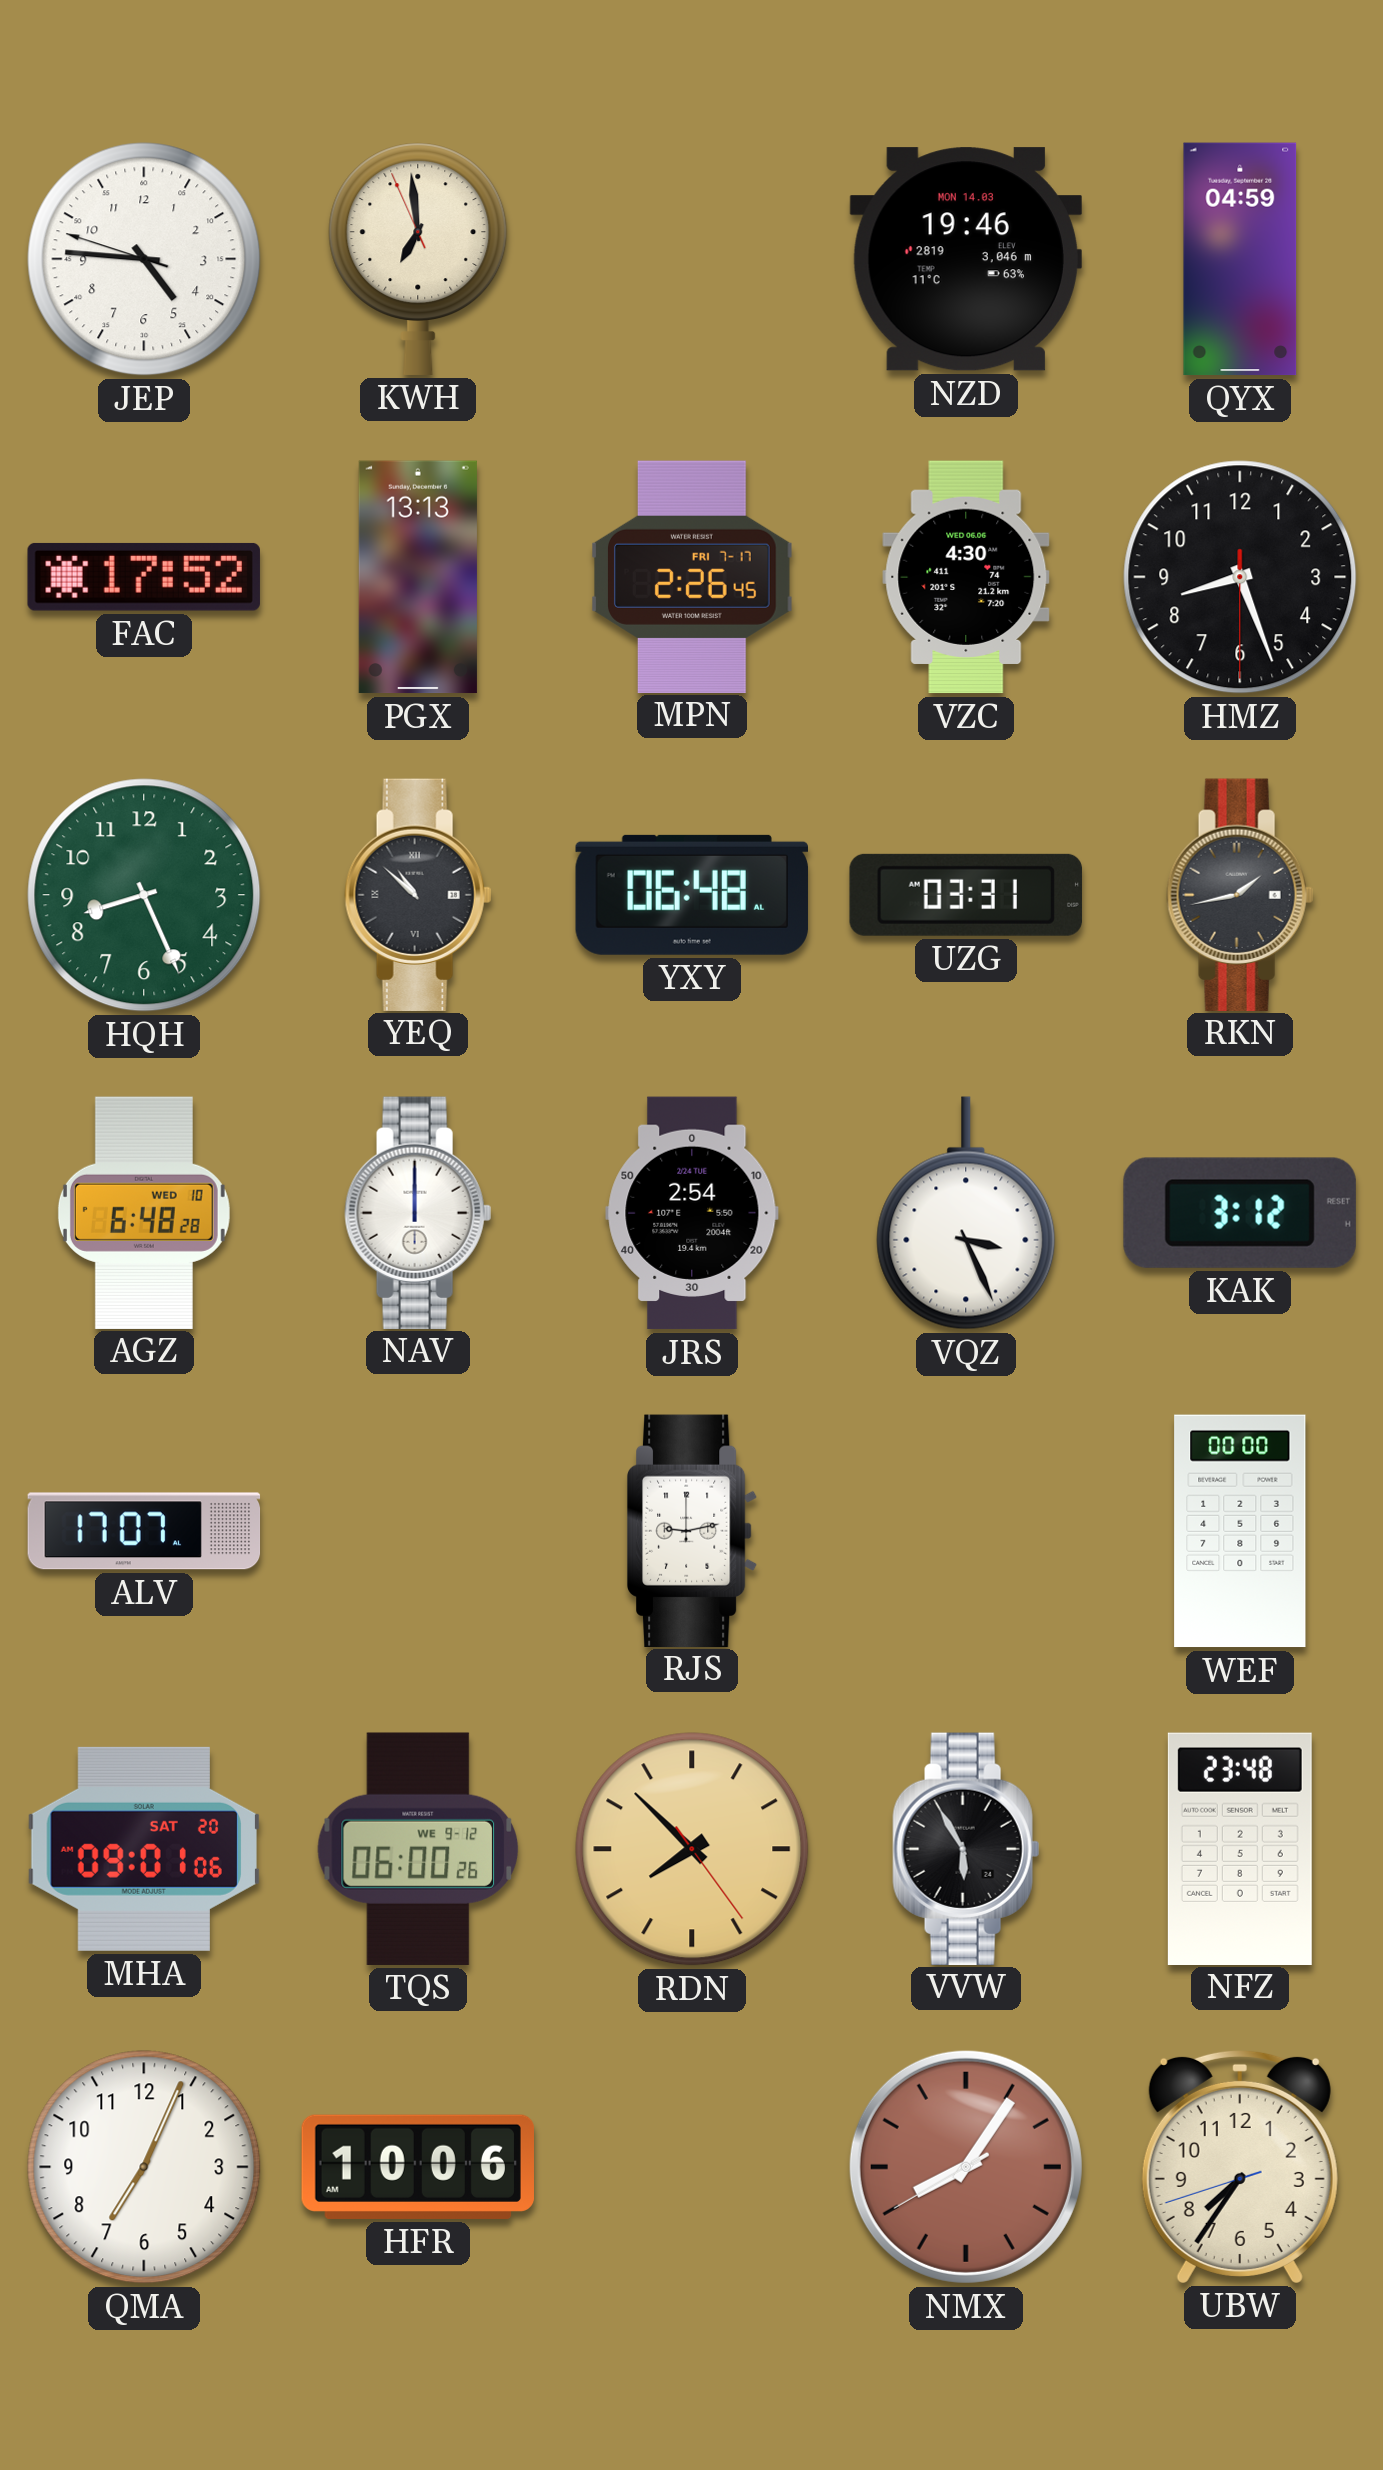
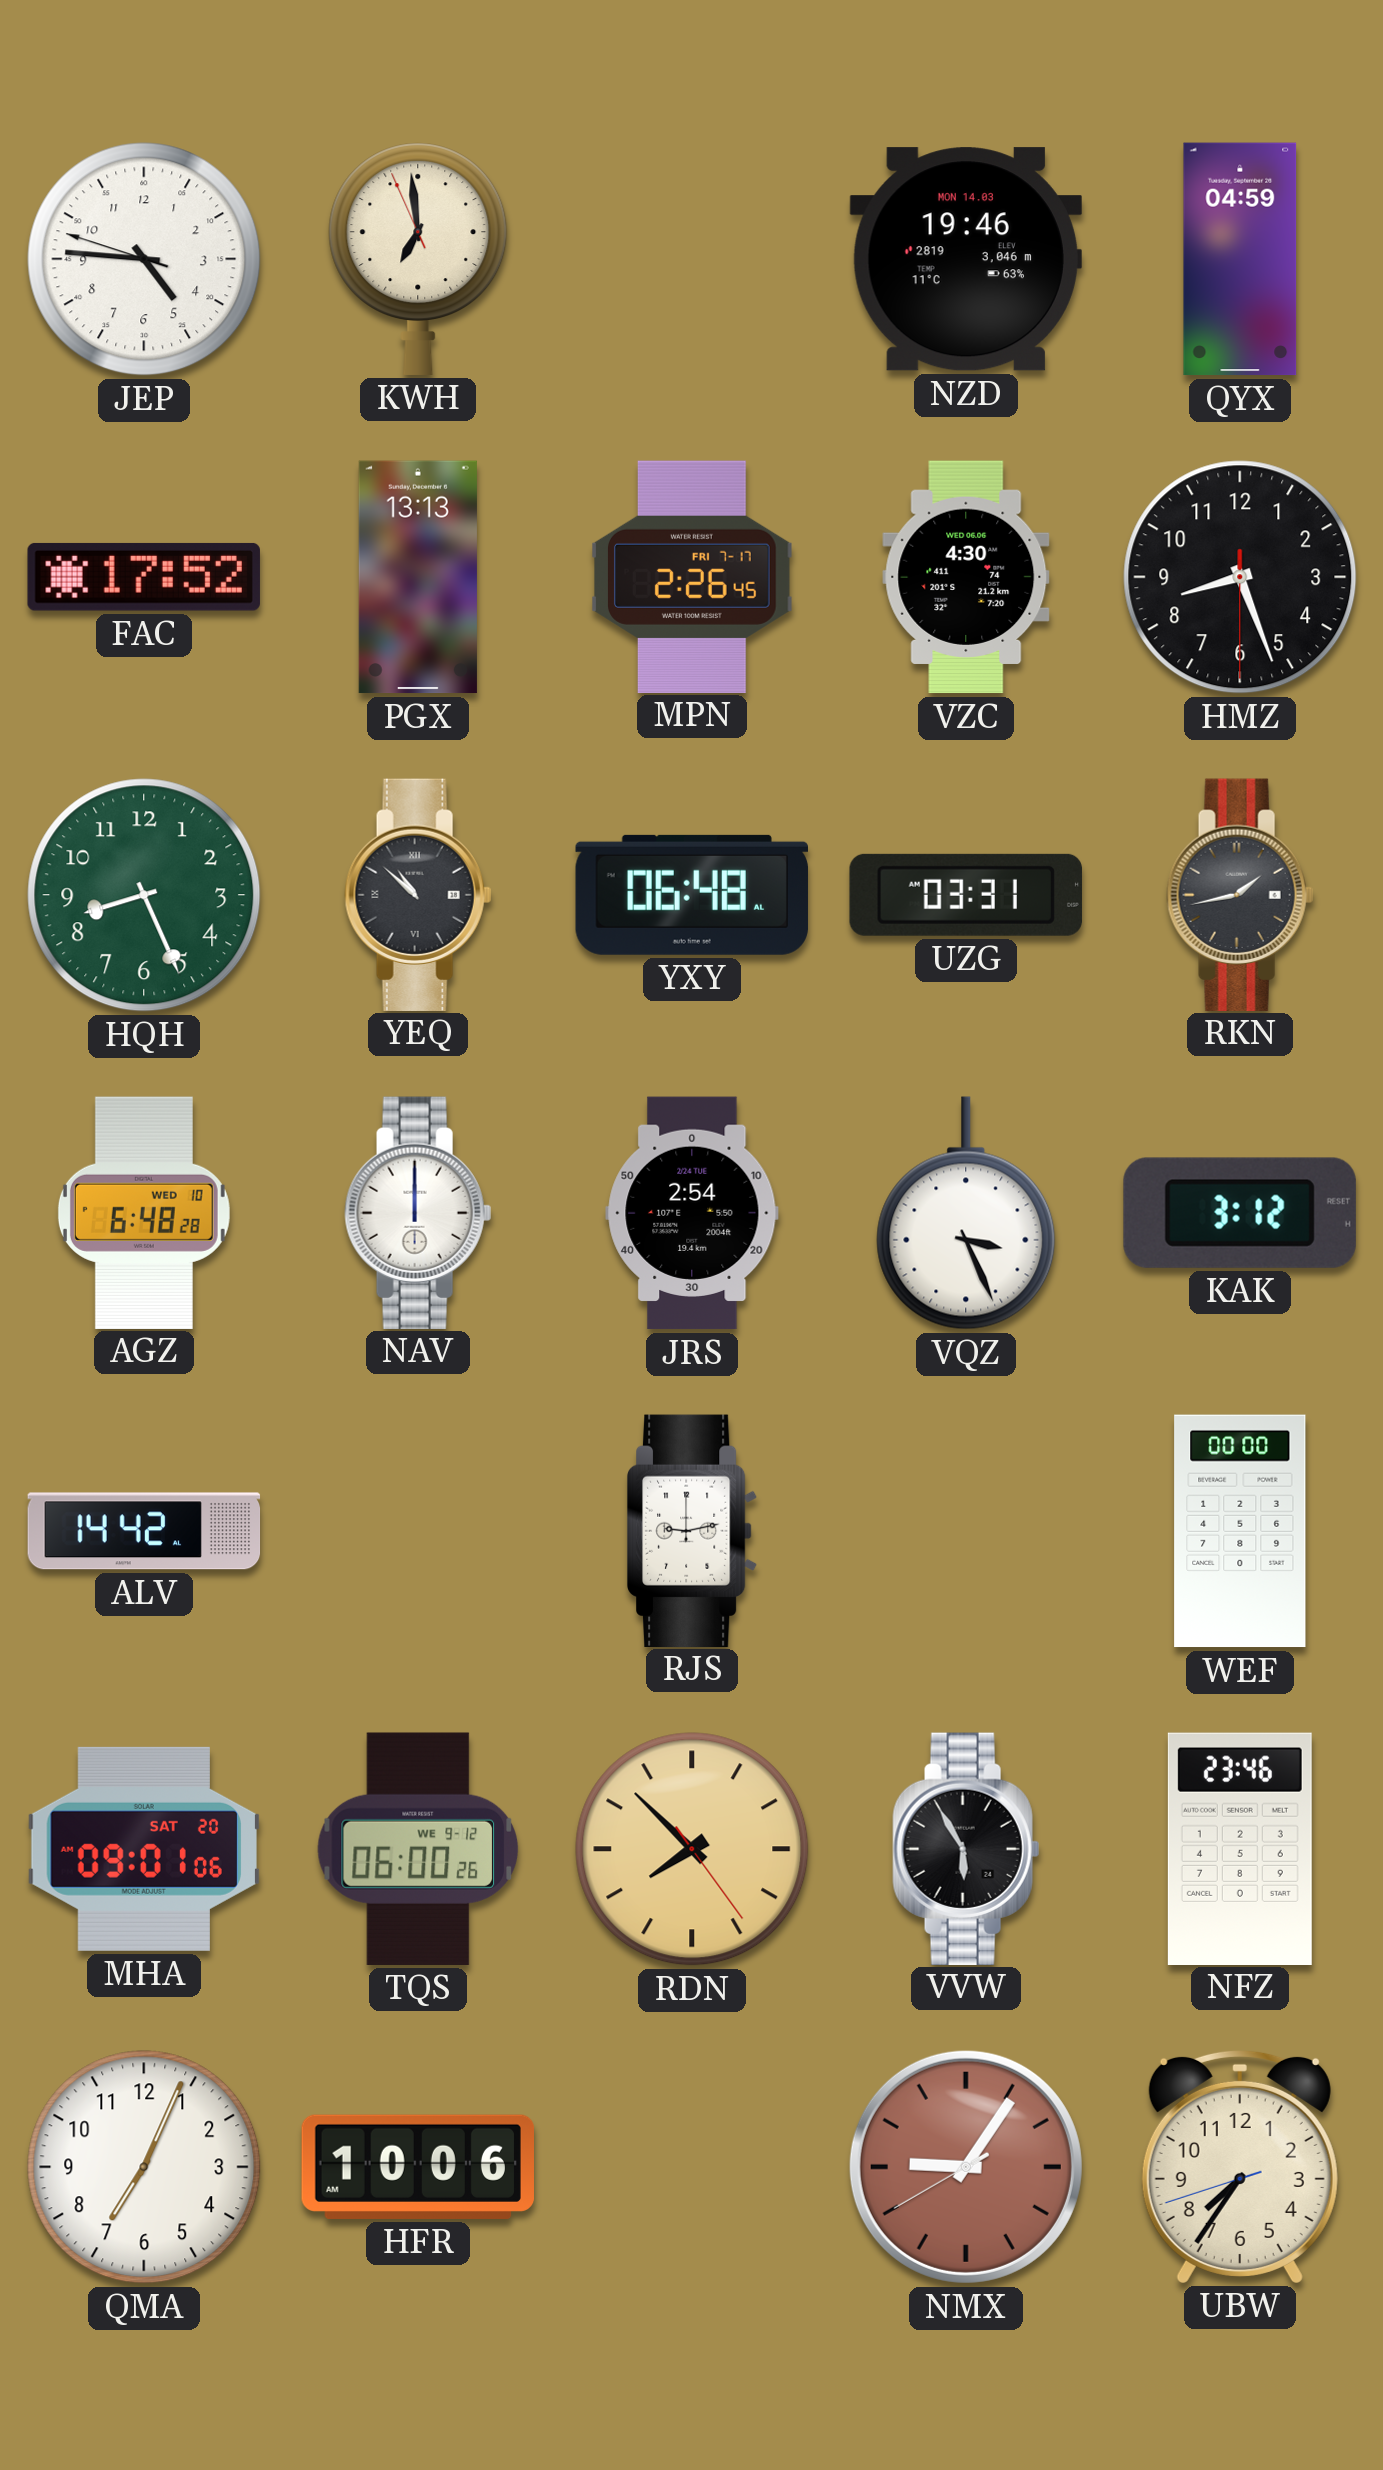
ALV: 17:07 -> 14:42
NFZ: 23:48 -> 23:46
NMX: 8:05 -> 9:05
